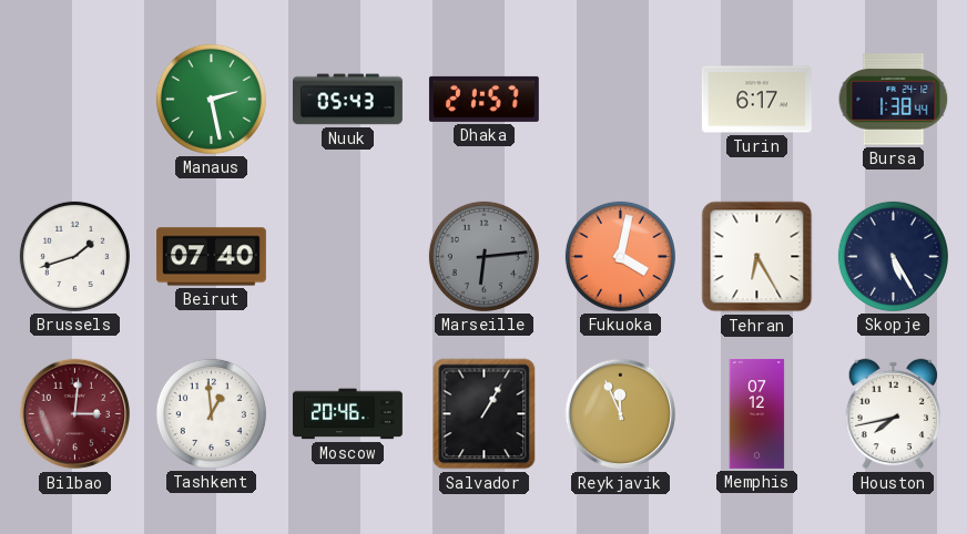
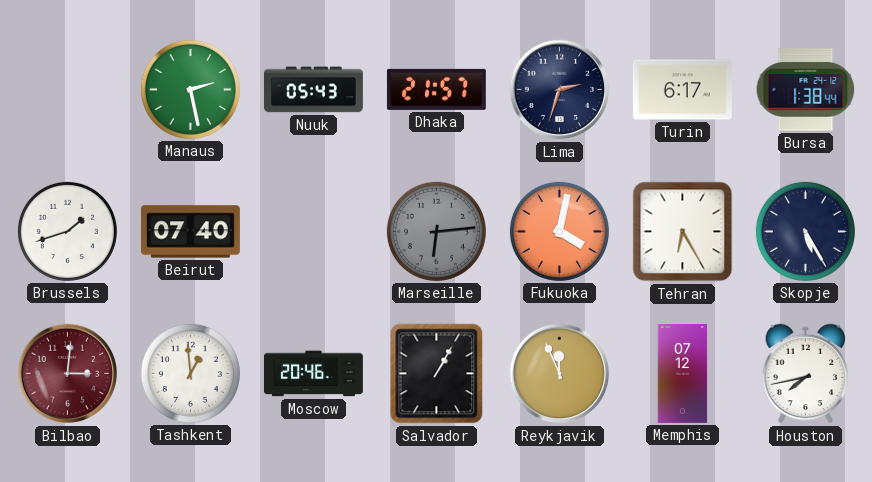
Lima: none -> 2:33
